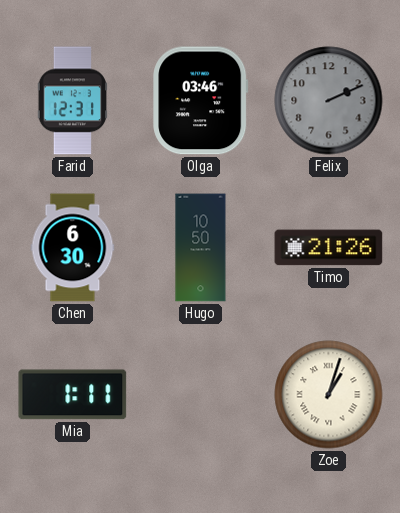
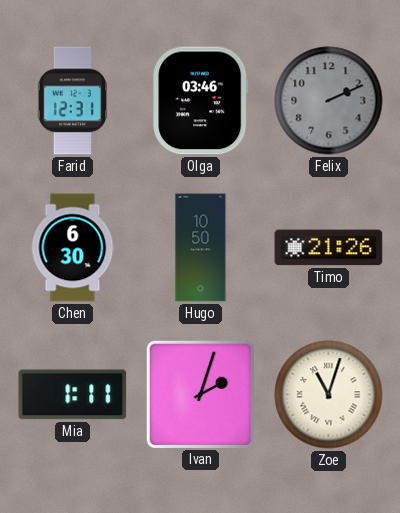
Ivan: none -> 2:03
Zoe: 1:03 -> 11:03
